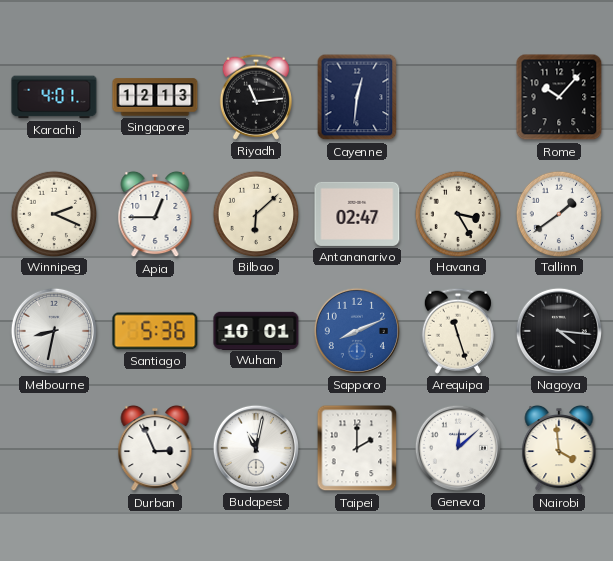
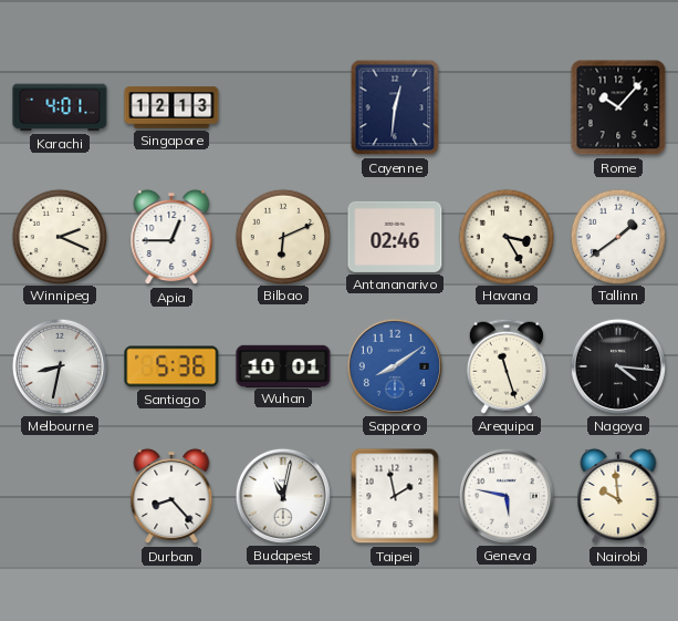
Riyadh: 11:14 -> none
Bilbao: 6:08 -> 6:11
Antananarivo: 02:47 -> 02:46
Sapporo: 8:11 -> 8:09
Durban: 2:56 -> 8:23
Taipei: 2:00 -> 1:58
Geneva: 12:08 -> 5:47
Nairobi: 3:59 -> 9:59
